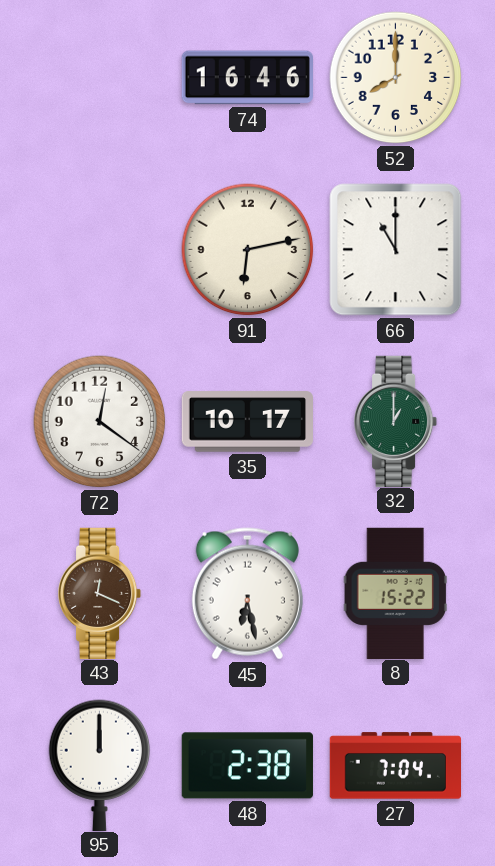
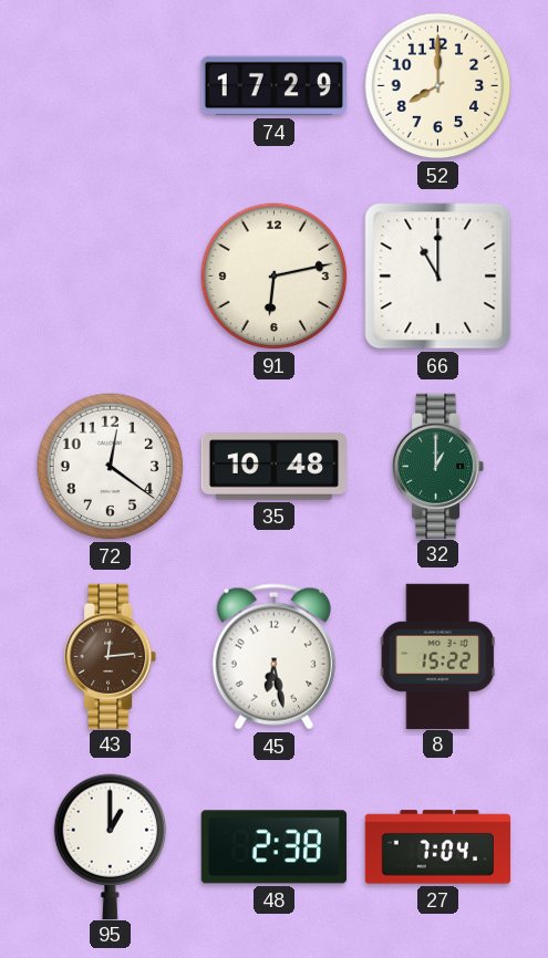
74: 16:46 -> 17:29
35: 10:17 -> 10:48
43: 12:19 -> 12:14
95: 12:00 -> 1:00
